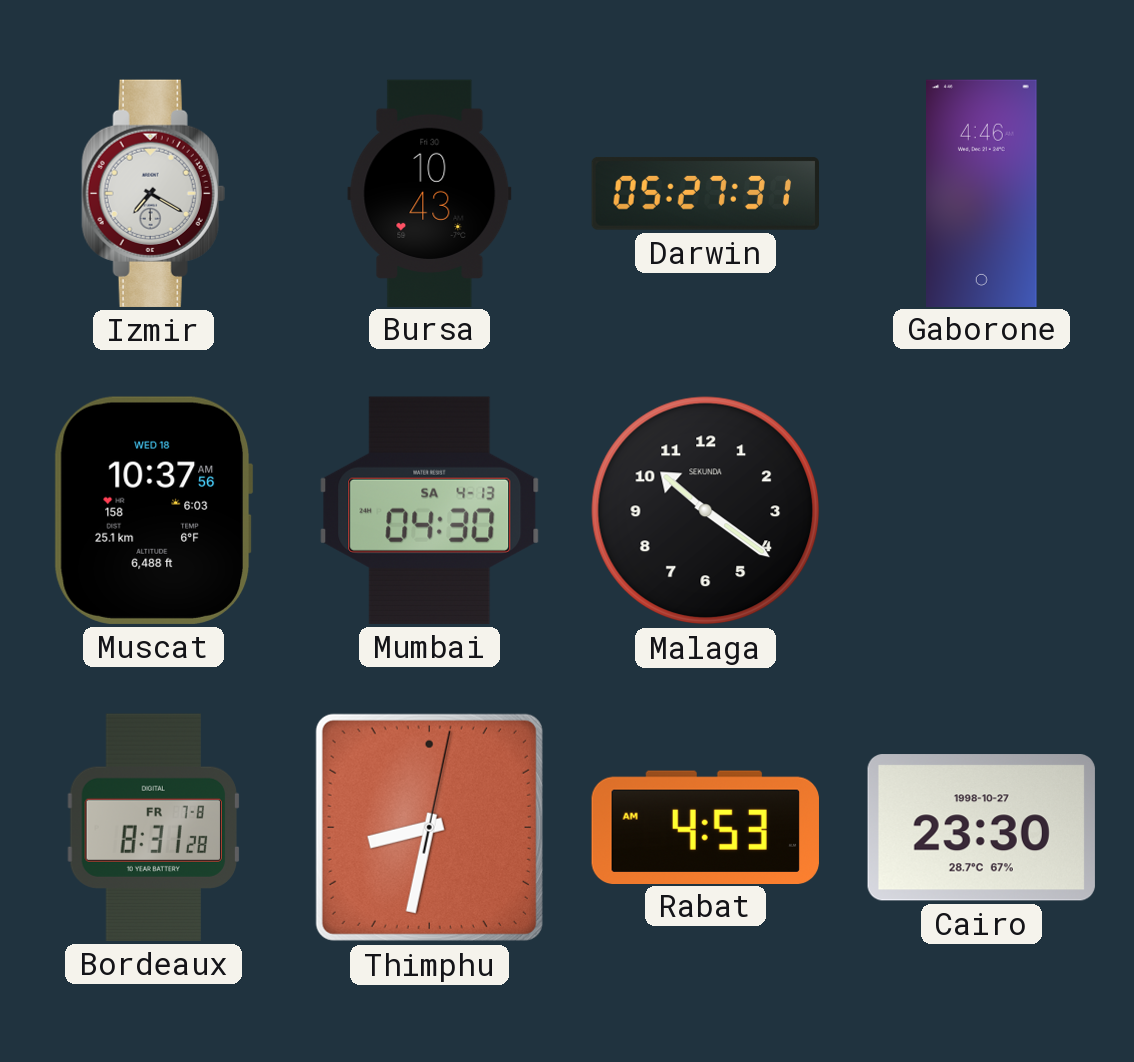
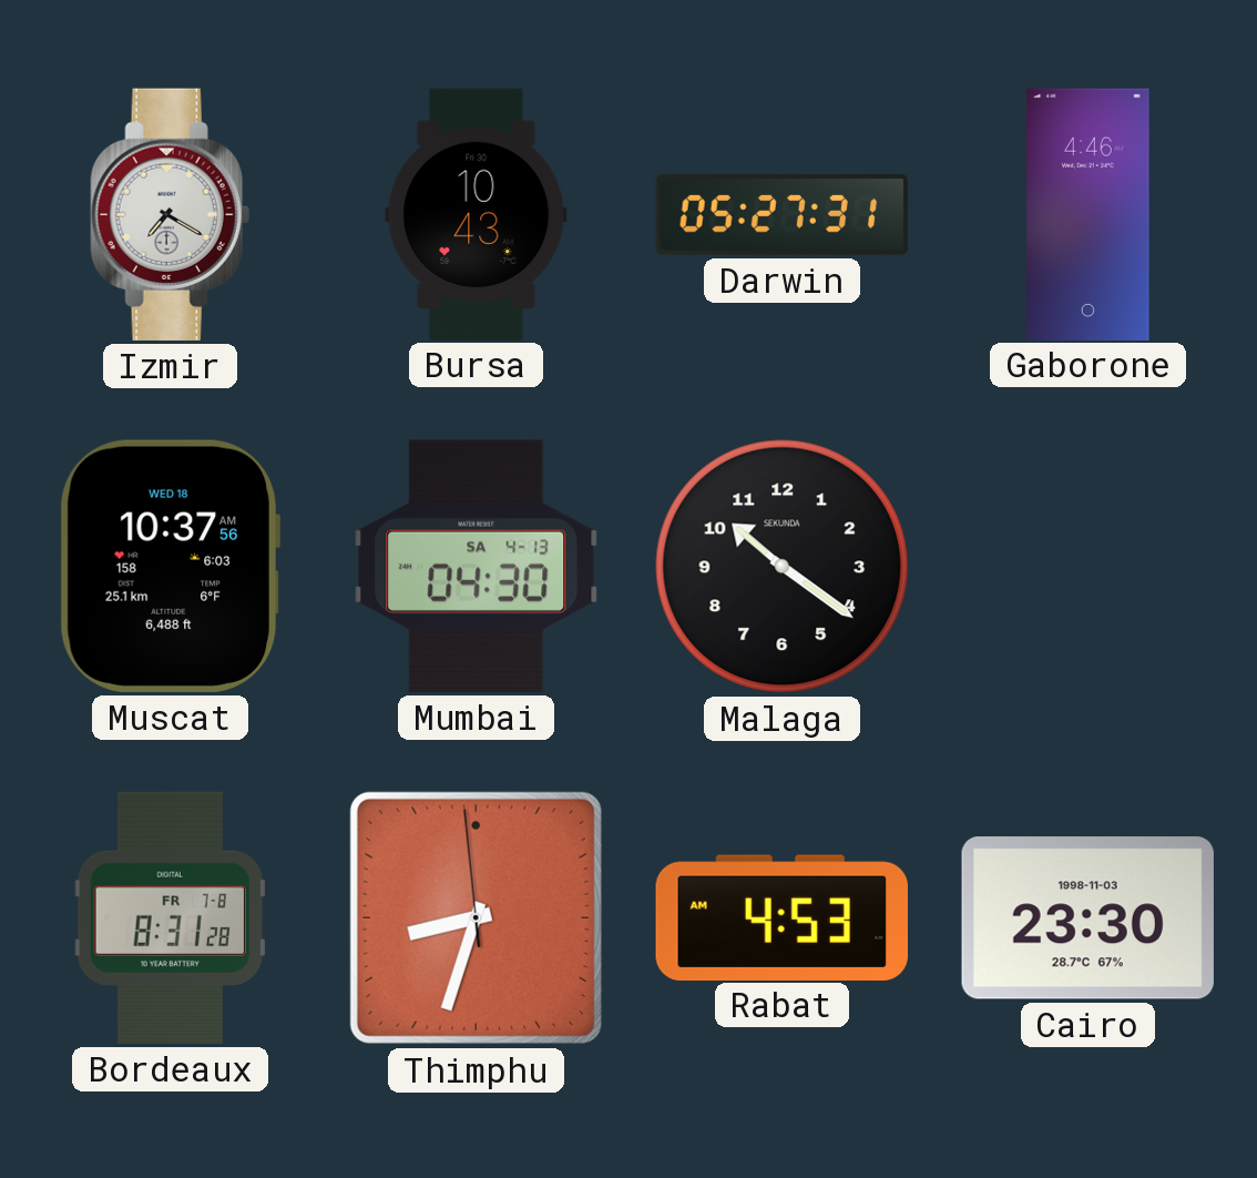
Thimphu: 8:32:02 -> 8:32:59
Cairo date: 1998-10-27 -> 1998-11-03
